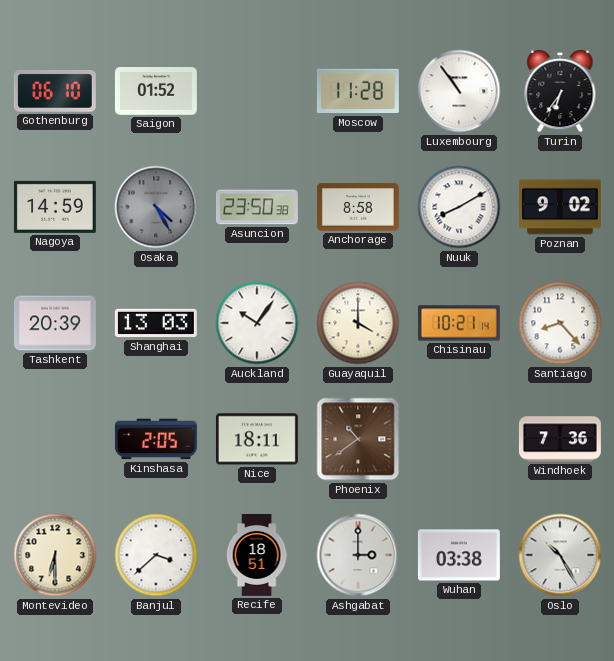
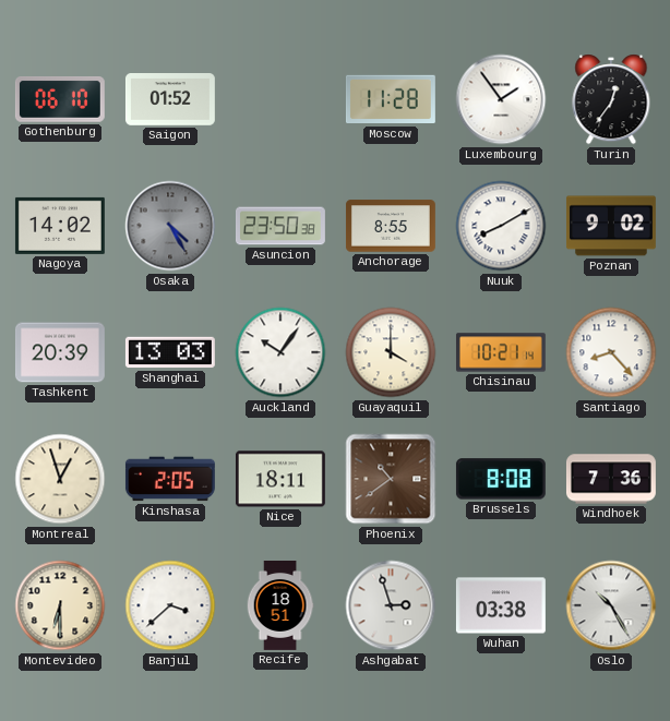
Luxembourg: 10:54 -> 1:54
Turin: 6:36 -> 12:36
Nagoya: 14:59 -> 14:02
Anchorage: 8:58 -> 8:55
Montreal: none -> 12:57
Brussels: none -> 8:08
Ashgabat: 3:00 -> 2:57
